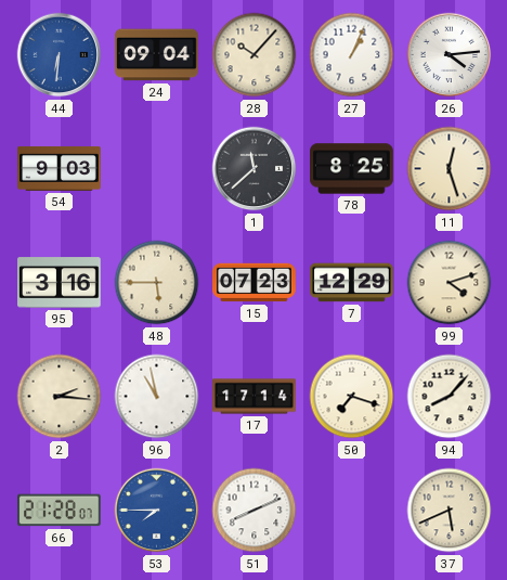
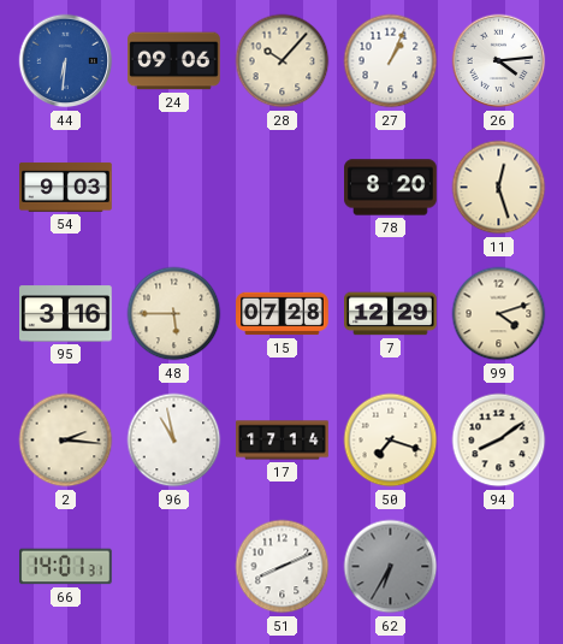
24: 09:04 -> 09:06
1: 11:38 -> none
78: 8:25 -> 8:20
15: 07:23 -> 07:28
94: 8:07 -> 8:09
66: 21:28 -> 14:01
53: 7:45 -> none
62: none -> 6:35
37: 5:41 -> none
